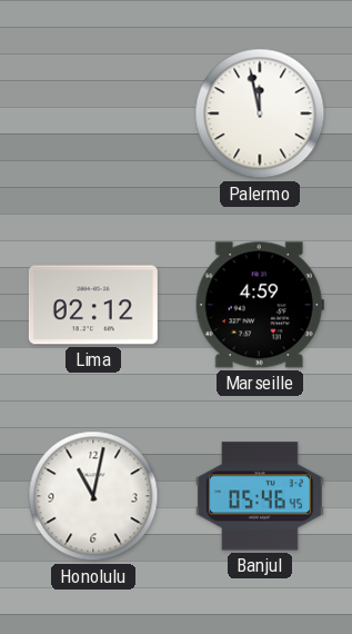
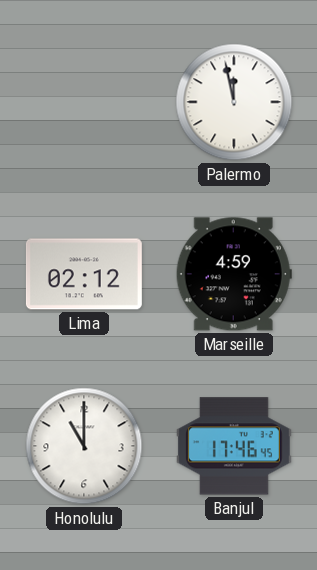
Honolulu: 11:02 -> 11:00
Banjul: 05:46 -> 17:46
